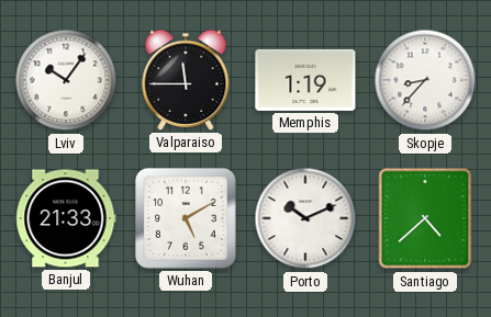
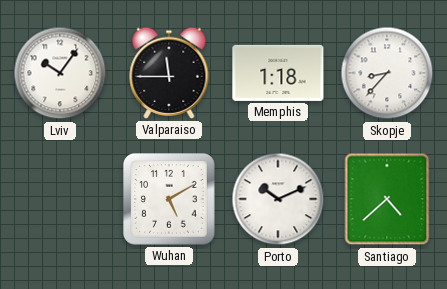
Memphis: 1:19 -> 1:18
Banjul: 21:33 -> none
